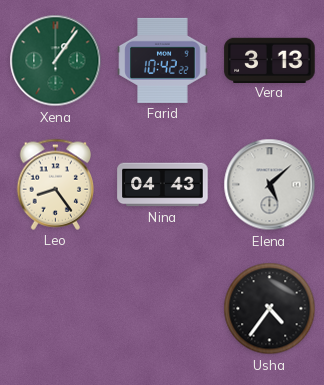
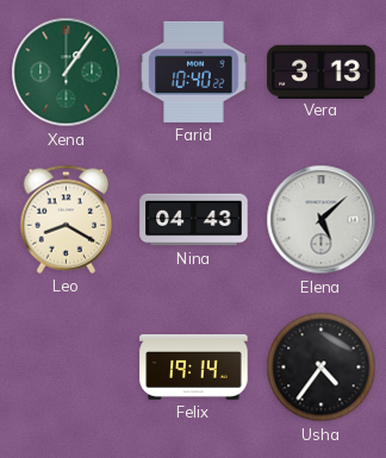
Farid: 10:42 -> 10:40
Leo: 8:24 -> 8:20
Felix: none -> 19:14
